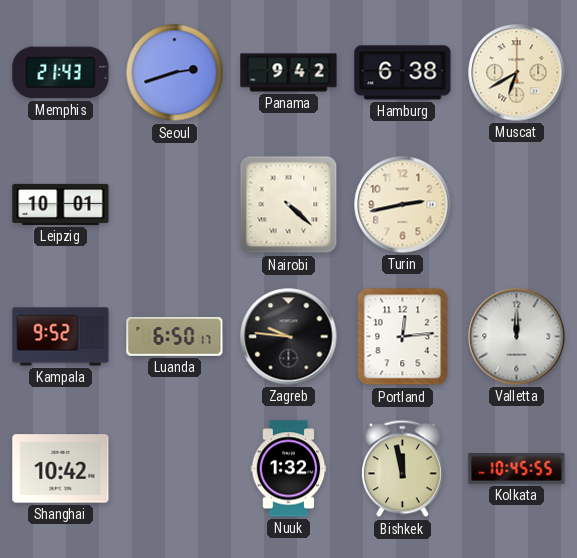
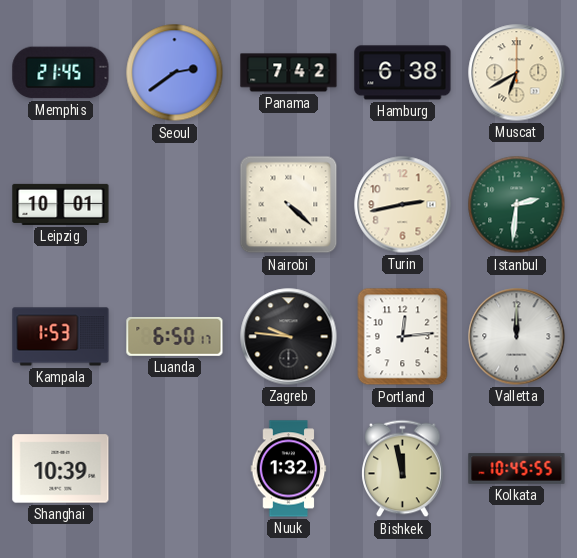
Memphis: 21:43 -> 21:45
Seoul: 2:42 -> 2:39
Panama: 9:42 -> 7:42
Istanbul: none -> 2:31
Kampala: 9:52 -> 1:53
Shanghai: 10:42 -> 10:39
